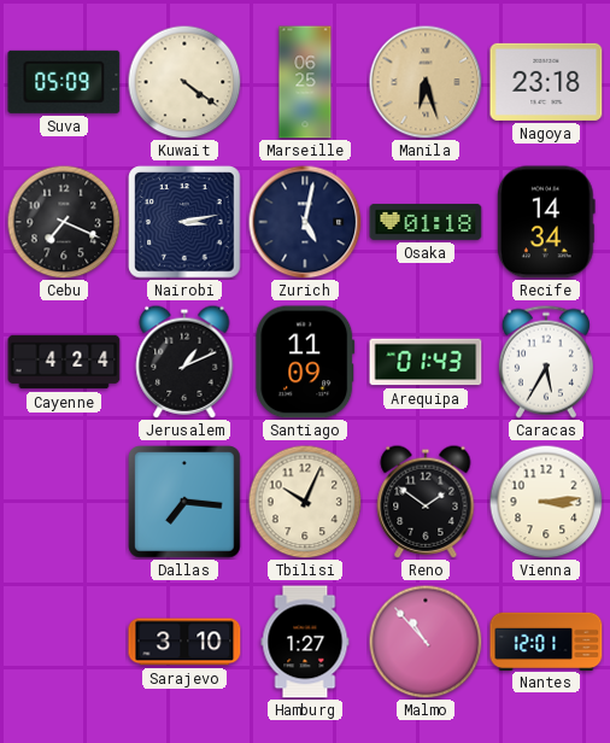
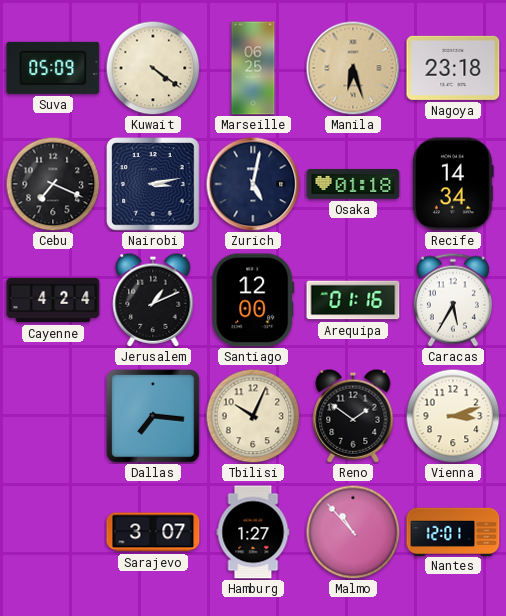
Santiago: 11:09 -> 12:00
Arequipa: 01:43 -> 01:16
Vienna: 3:14 -> 3:12
Sarajevo: 3:10 -> 3:07
